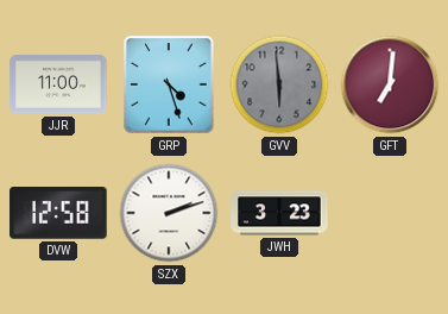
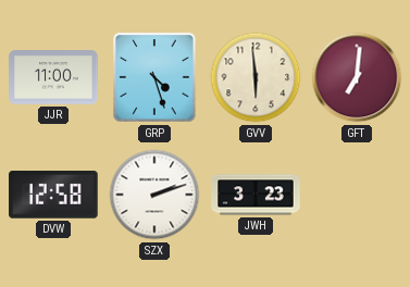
GVV dial: grey -> cream
